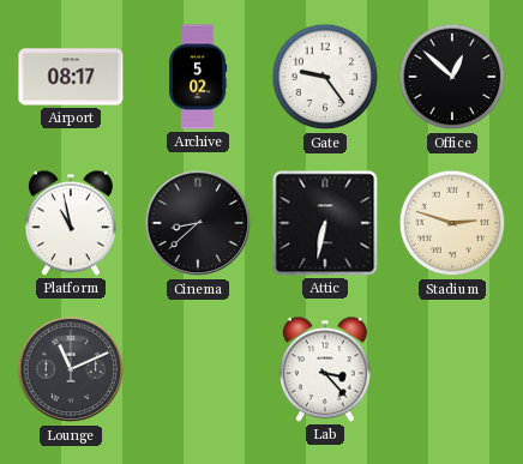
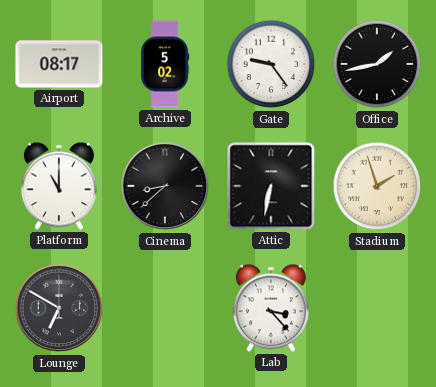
Office: 12:52 -> 1:43
Platform: 10:58 -> 11:00
Stadium: 2:48 -> 1:57
Lounge: 11:11 -> 6:50
